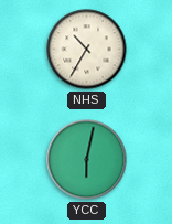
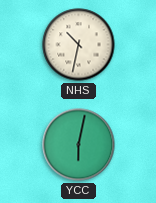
NHS: 10:35 -> 10:32
